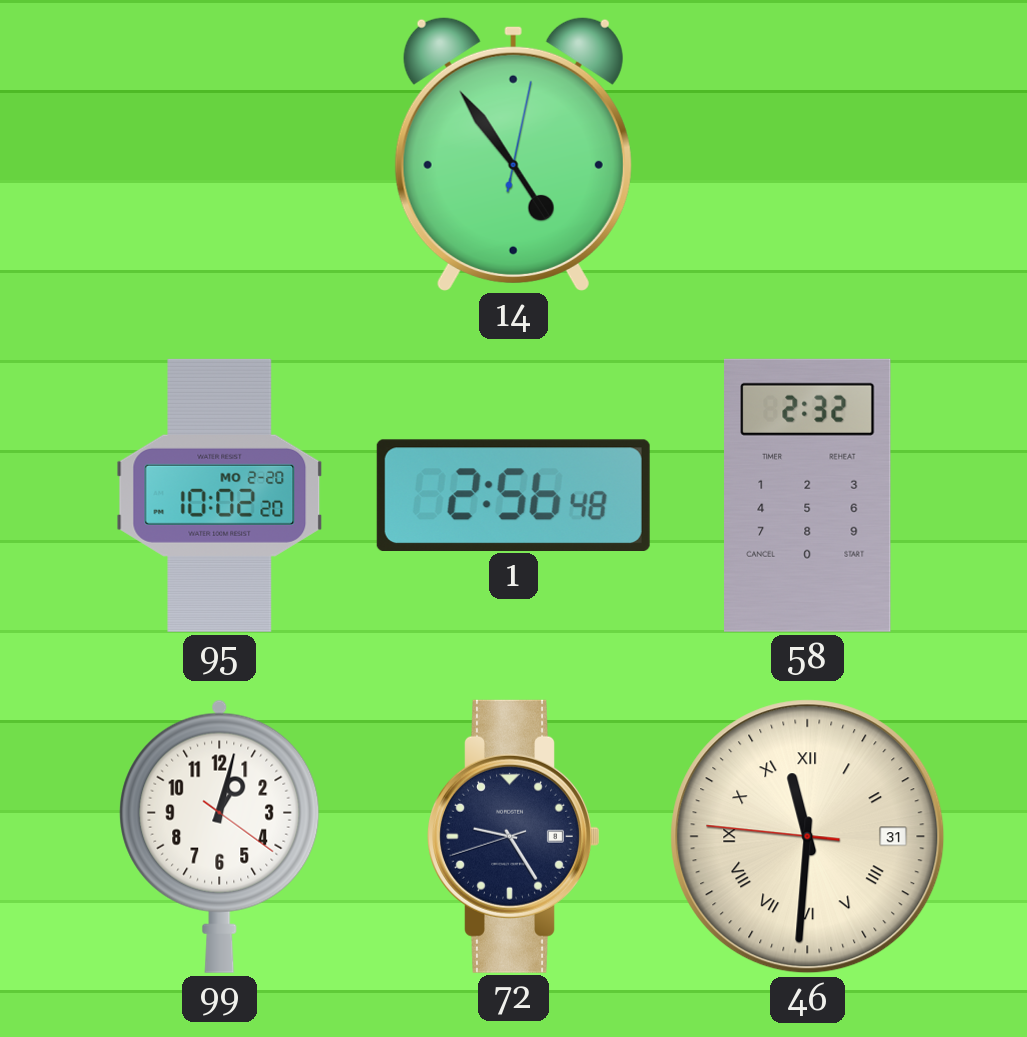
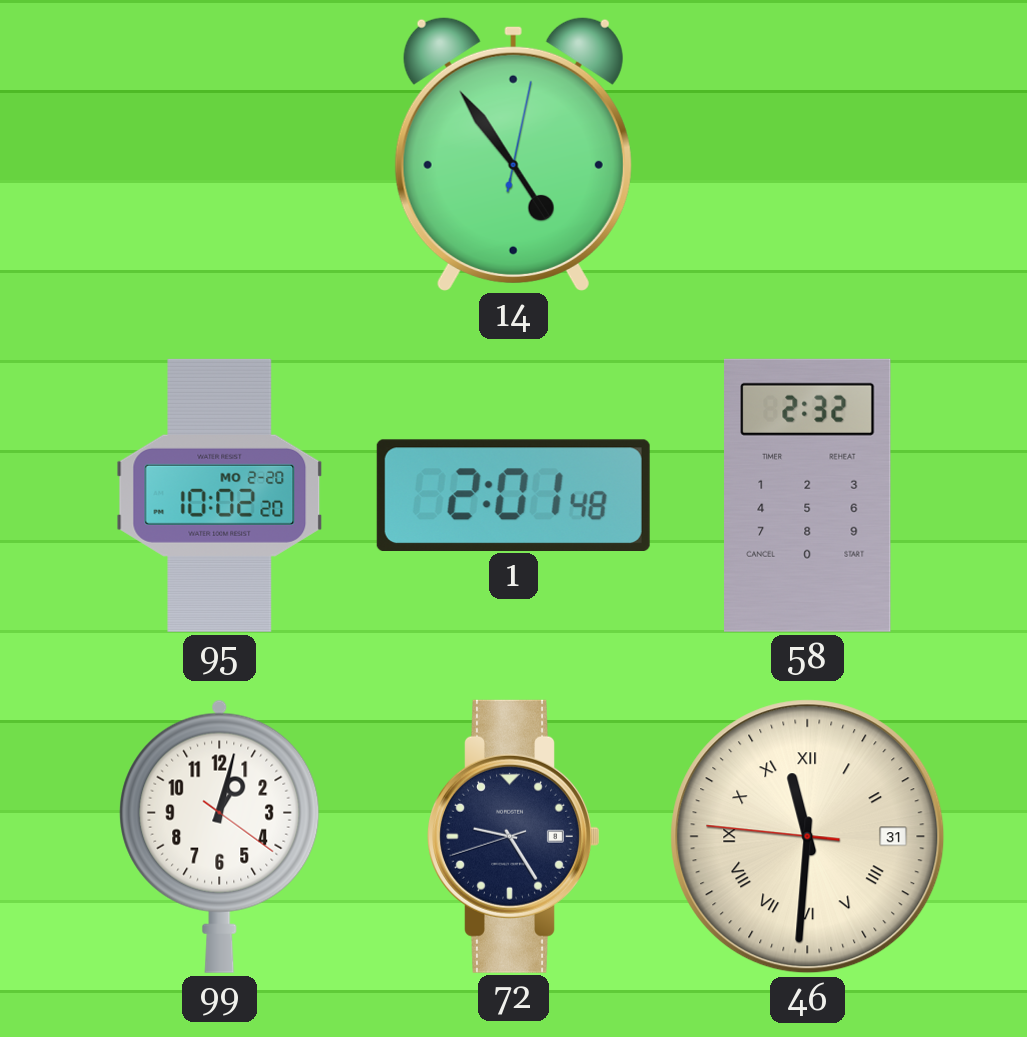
1: 2:56 -> 2:01
